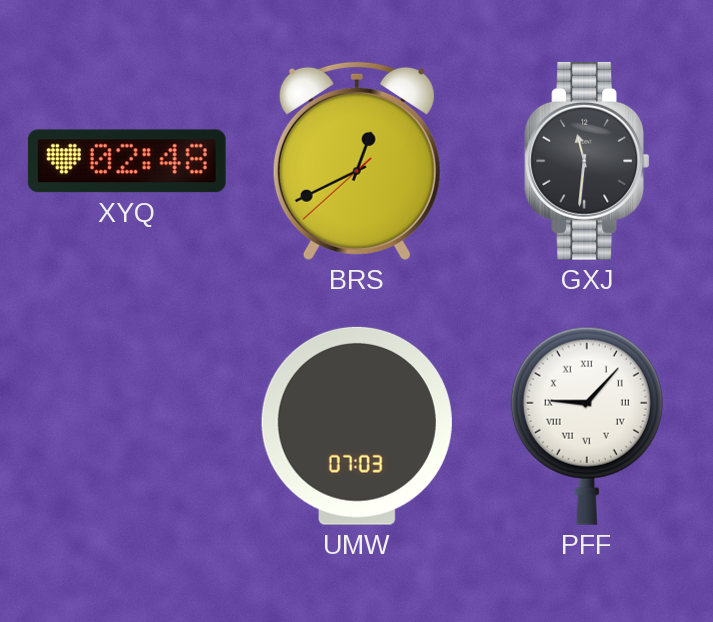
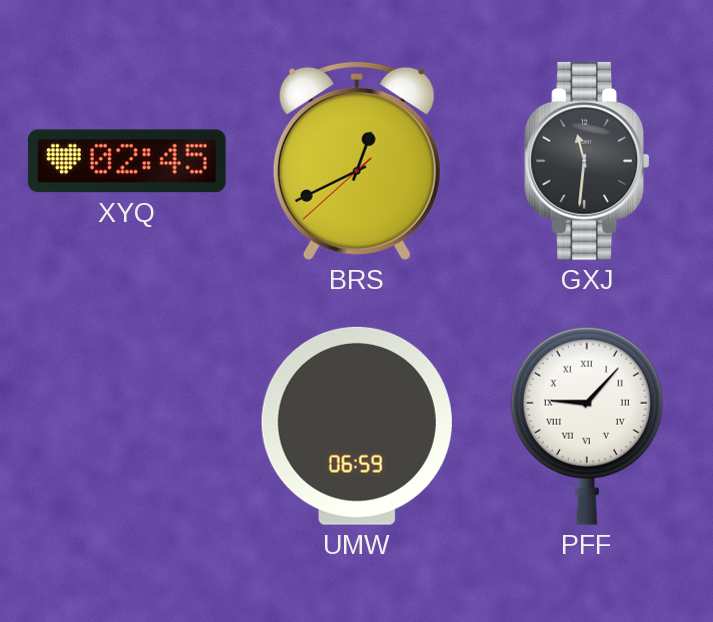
XYQ: 02:48 -> 02:45
UMW: 07:03 -> 06:59
